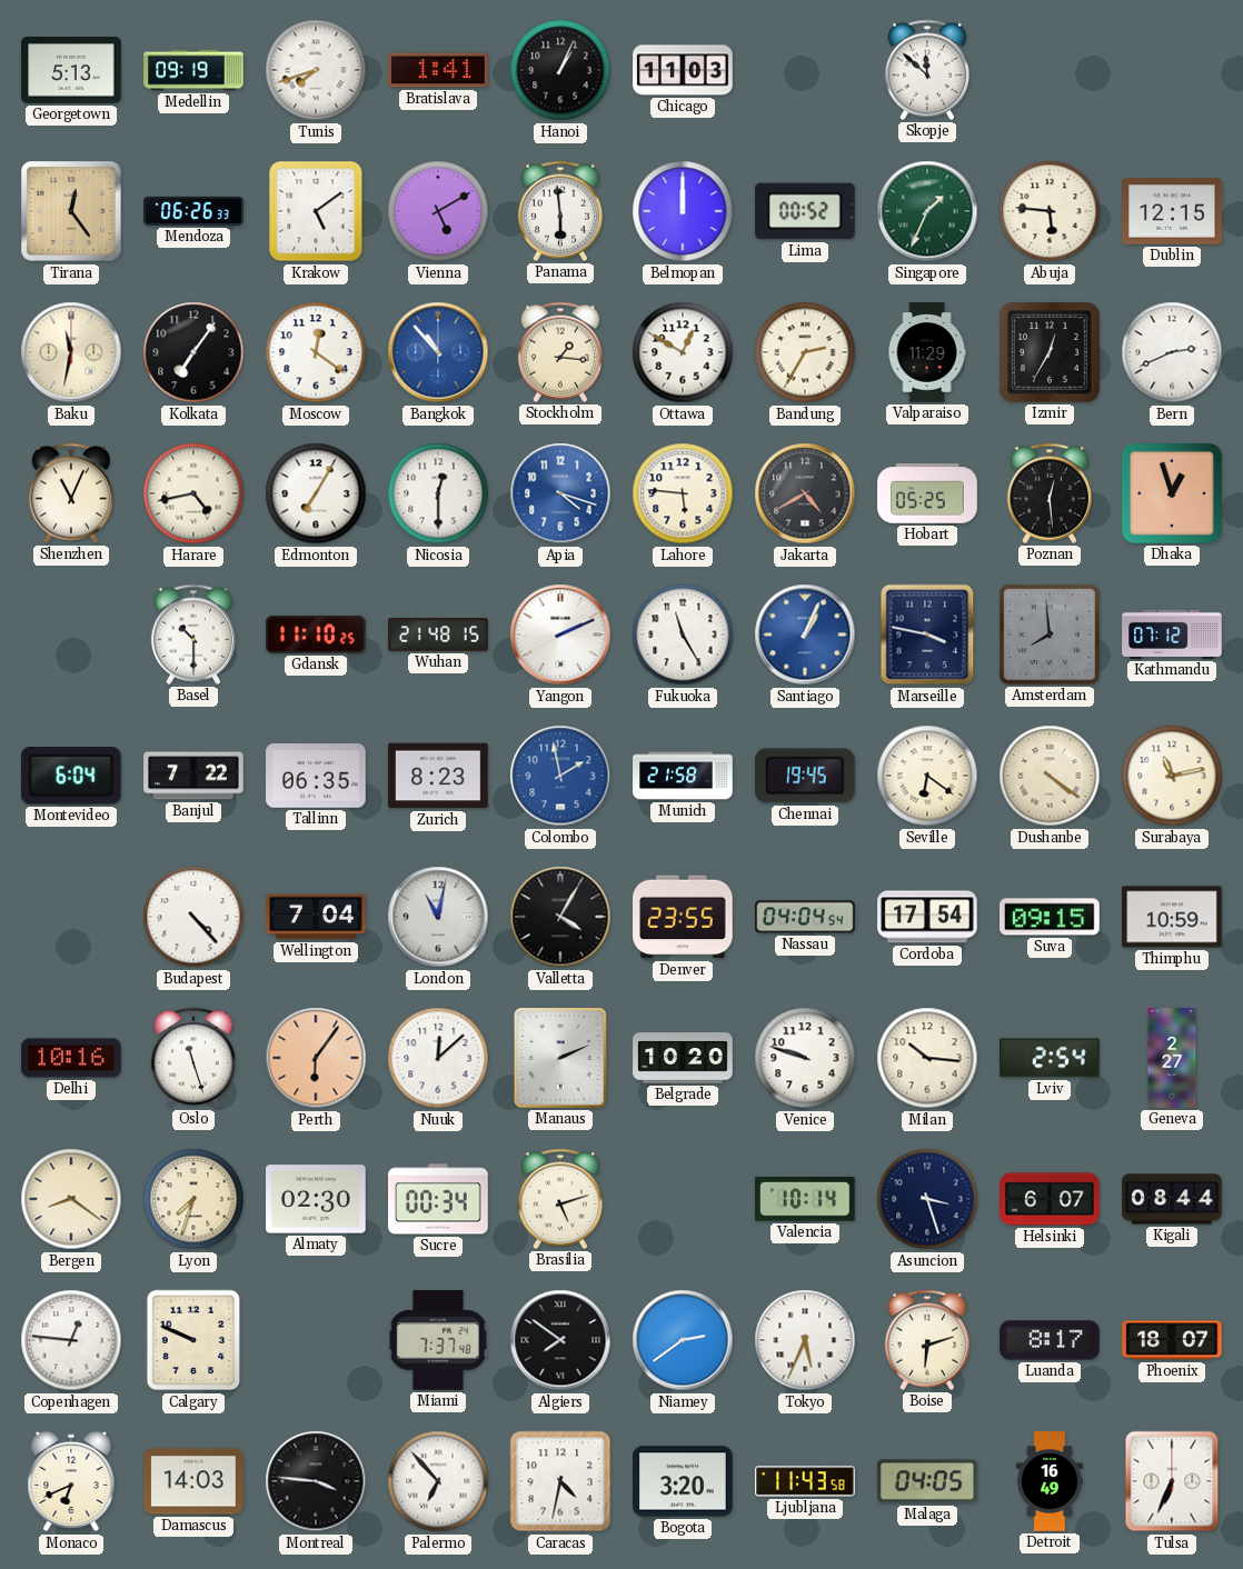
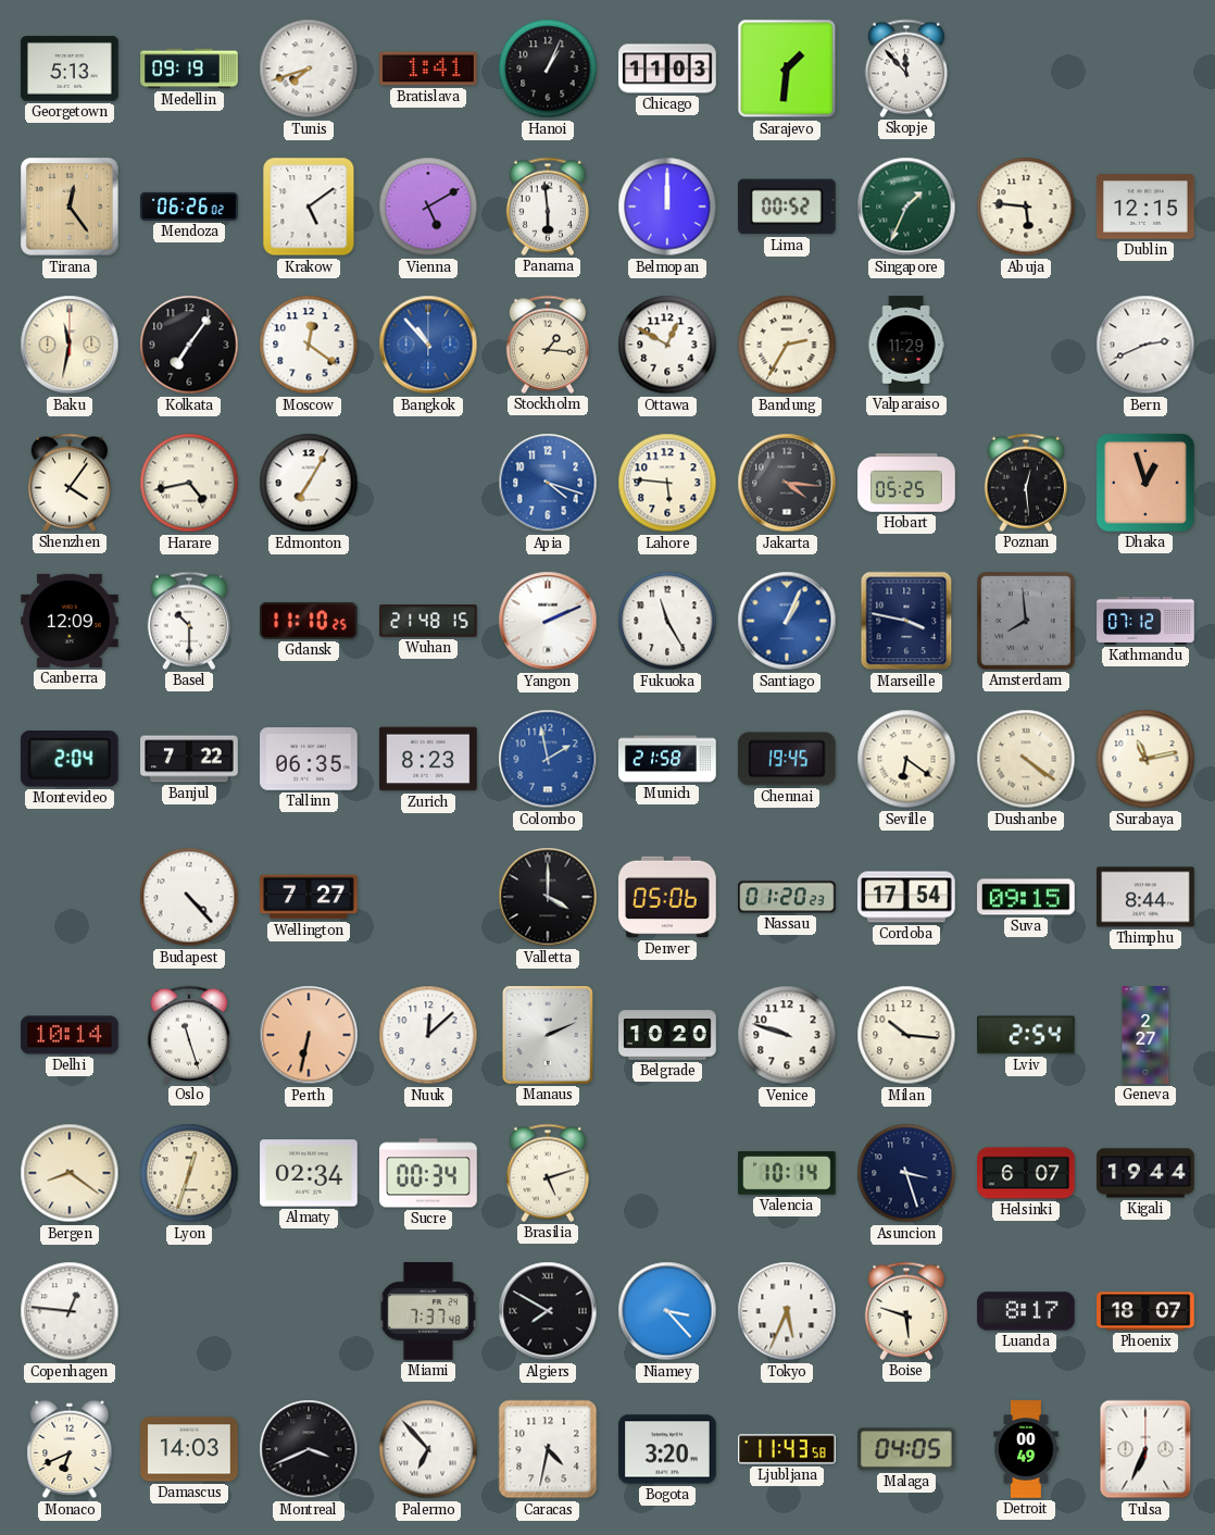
Sarajevo: none -> 1:31
Skopje: 11:52 -> 11:53
Mendoza: 06:26:33 -> 06:26:02
Izmir: 12:35 -> none
Shenzhen: 11:04 -> 4:06
Nicosia: 12:30 -> none
Jakarta: 4:40 -> 4:16
Canberra: none -> 12:09
Montevideo: 6:04 -> 2:04
Wellington: 7:04 -> 7:27
London: 11:02 -> none
Valletta: 4:05 -> 4:00
Denver: 23:55 -> 05:06
Nassau: 04:04 -> 01:20
Thimphu: 10:59 -> 8:44
Delhi: 10:16 -> 10:14
Perth: 6:06 -> 6:32
Lyon: 7:33 -> 12:33
Almaty: 02:30 -> 02:34
Kigali: 08:44 -> 19:44
Calgary: 9:49 -> none
Algiers: 7:51 -> 7:50
Niamey: 2:39 -> 3:23
Boise: 6:12 -> 5:48
Montreal: 3:46 -> 3:41
Detroit: 16:49 -> 00:49
